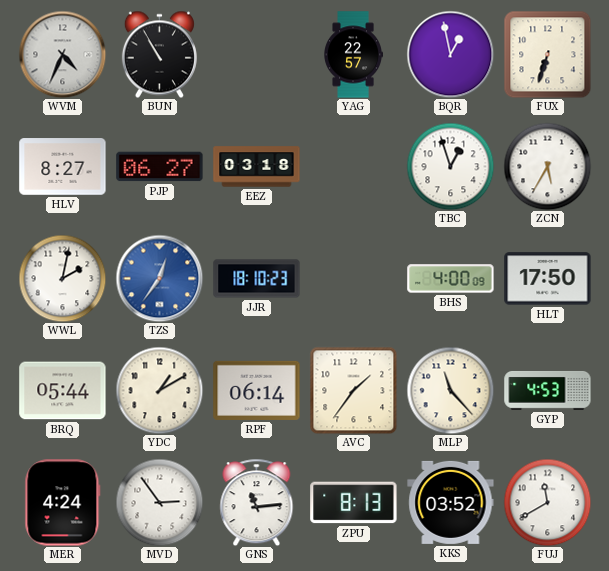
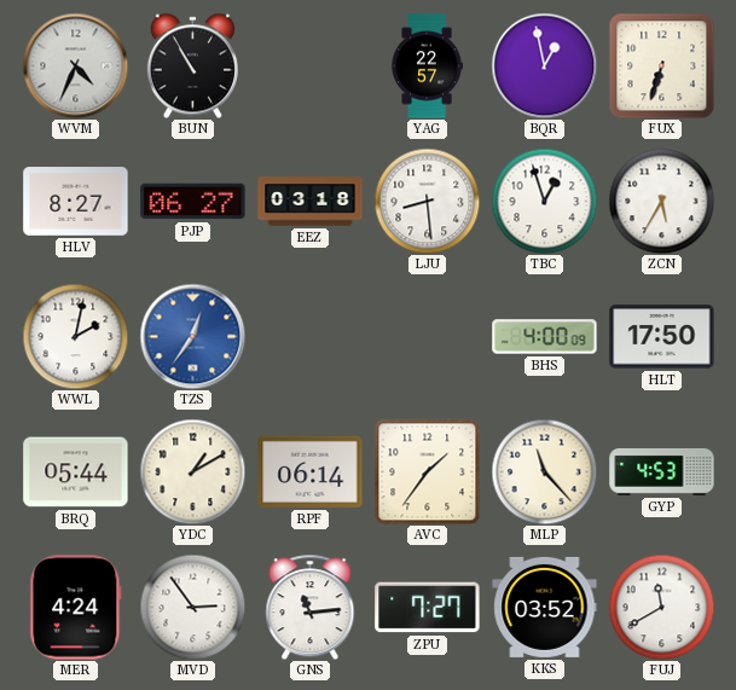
LJU: none -> 8:29
JJR: 18:10 -> none
ZPU: 8:13 -> 7:27
